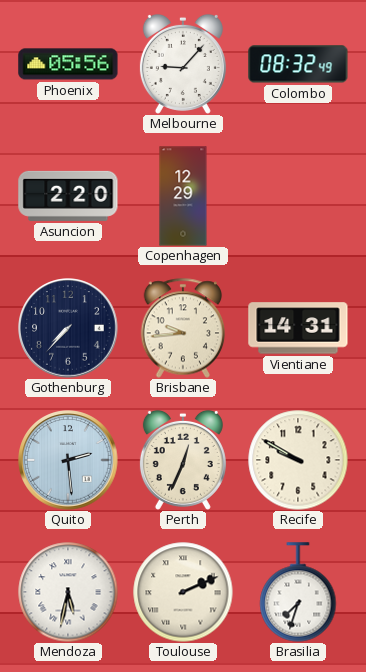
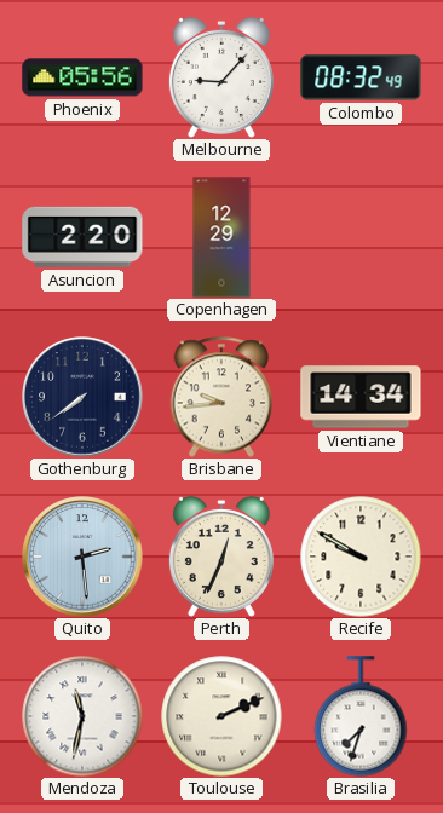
Gothenburg: 7:37 -> 7:39
Vientiane: 14:31 -> 14:34
Mendoza: 5:32 -> 11:32
